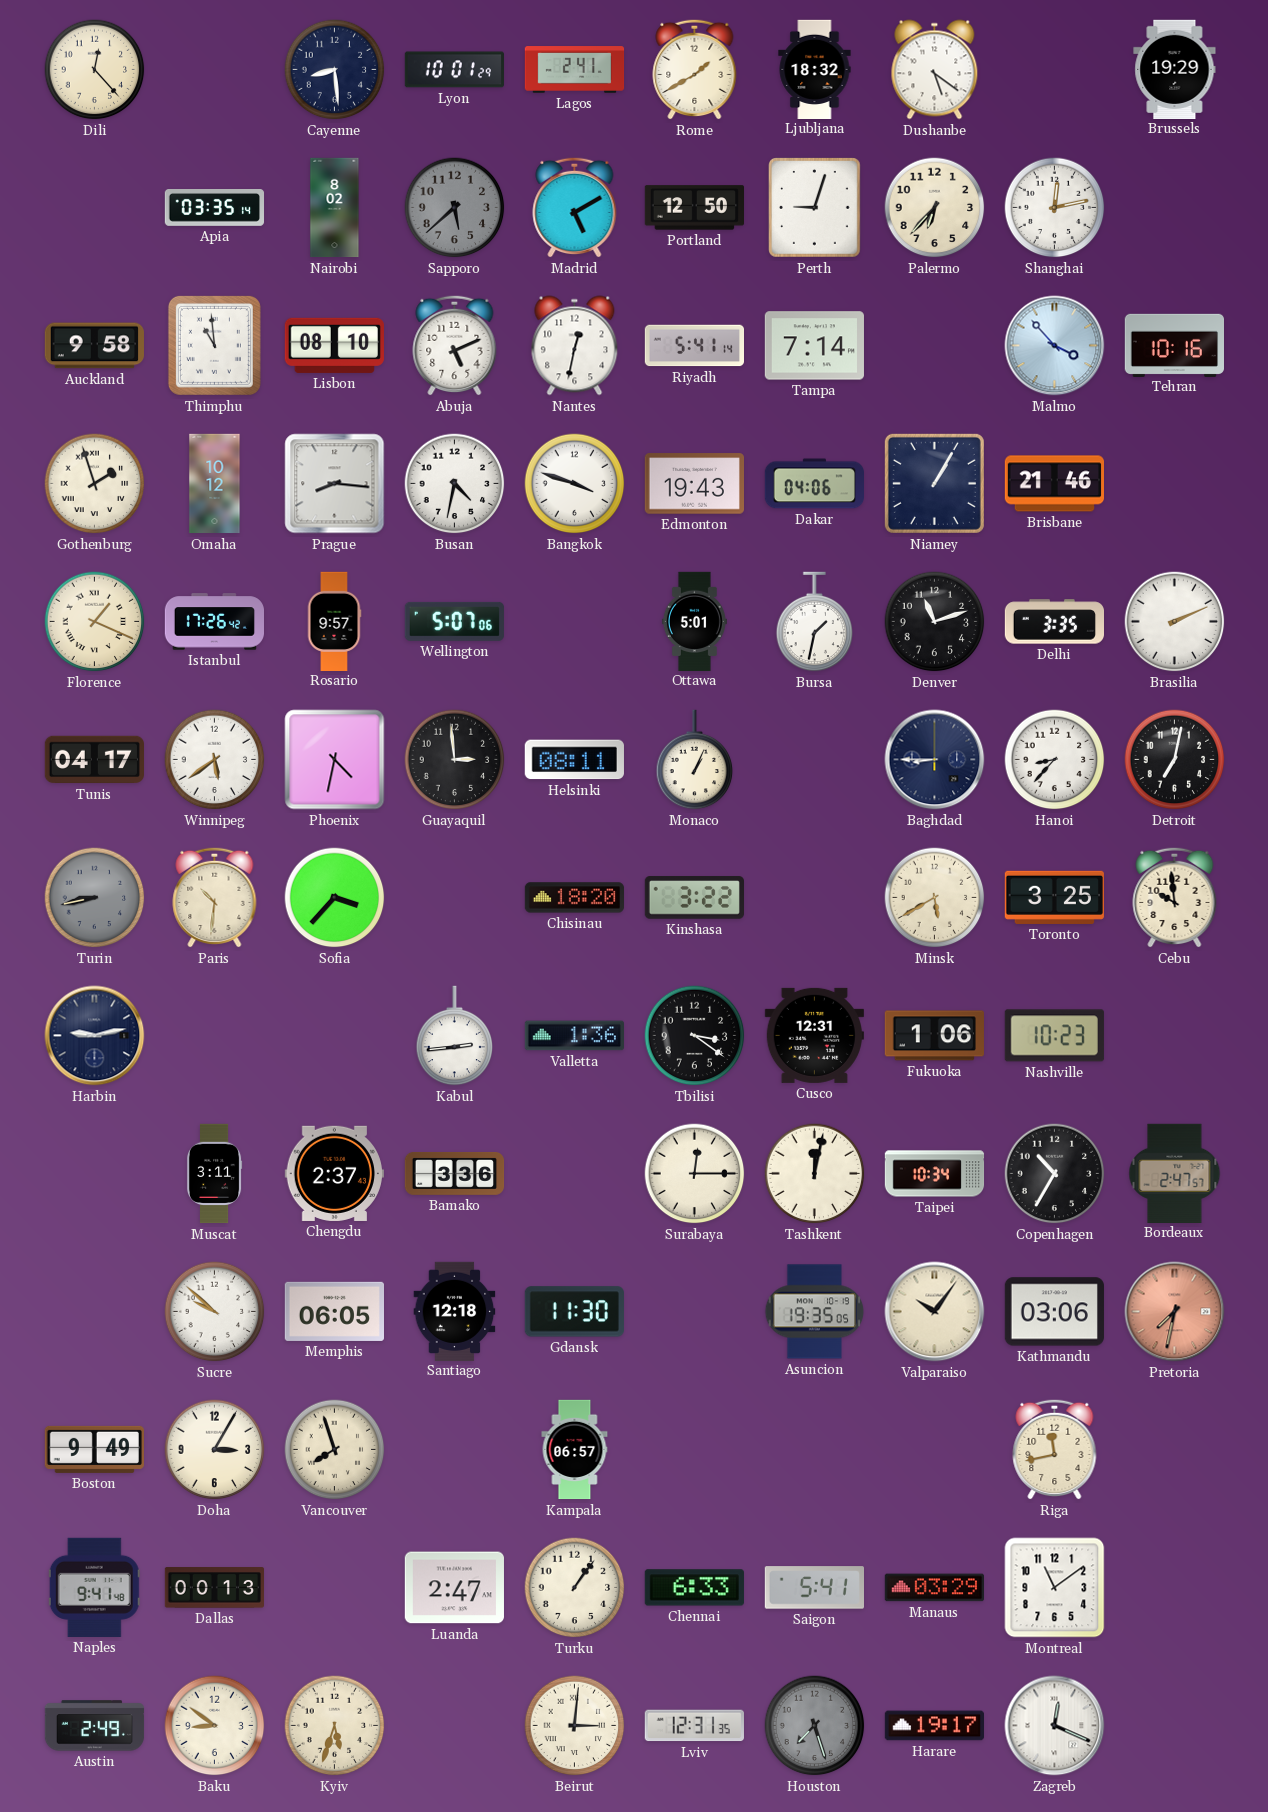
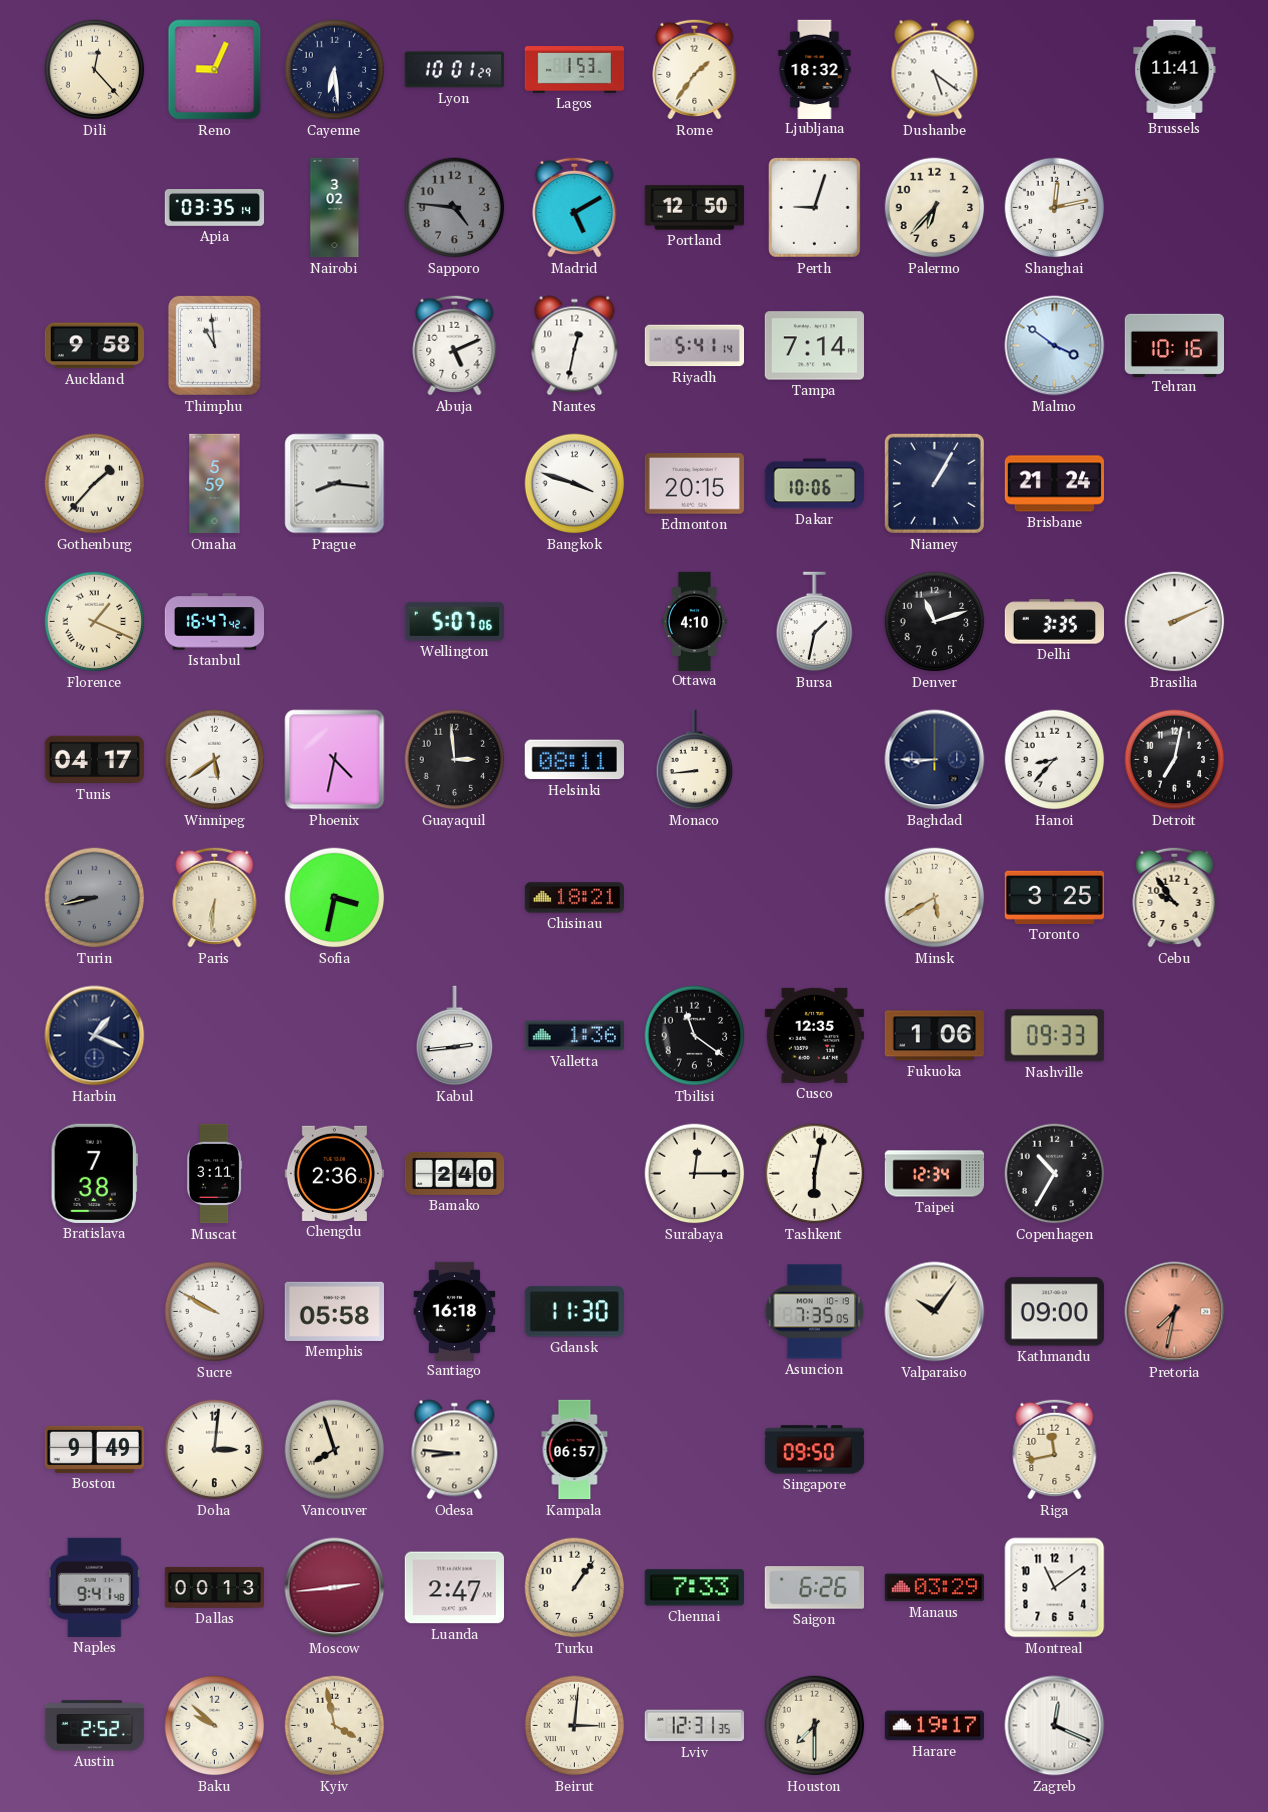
Reno: none -> 9:04
Cayenne: 8:29 -> 6:29
Lagos: 2:41 -> 1:53
Rome: 1:40 -> 1:36
Brussels: 19:29 -> 11:41
Nairobi: 8:02 -> 3:02
Sapporo: 5:38 -> 4:46
Lisbon: 08:10 -> none
Malmo: 3:53 -> 3:51
Gothenburg: 1:57 -> 1:37
Omaha: 10:12 -> 5:59
Busan: 4:32 -> none
Edmonton: 19:43 -> 20:15
Dakar: 04:06 -> 10:06
Brisbane: 21:46 -> 21:24
Istanbul: 17:26 -> 16:47
Rosario: 9:57 -> none
Ottawa: 5:01 -> 4:10
Monaco: 1:04 -> 8:44
Paris: 10:31 -> 6:31
Sofia: 3:37 -> 3:32
Chisinau: 18:20 -> 18:21
Kinshasa: 3:22 -> none
Cebu: 9:59 -> 9:54
Harbin: 9:13 -> 1:19
Tbilisi: 3:21 -> 11:21
Cusco: 12:31 -> 12:35
Nashville: 10:23 -> 09:33
Bratislava: none -> 7:38
Chengdu: 2:37 -> 2:36
Bamako: 3:36 -> 2:40
Tashkent: 12:02 -> 6:02
Taipei: 10:34 -> 12:34
Bordeaux: 2:47 -> none
Sucre: 9:52 -> 9:50
Memphis: 06:05 -> 05:58
Santiago: 12:18 -> 16:18
Asuncion: 19:35 -> 7:35
Kathmandu: 03:06 -> 09:00
Doha: 3:05 -> 3:01
Odesa: none -> 8:46
Singapore: none -> 09:50
Moscow: none -> 2:44
Chennai: 6:33 -> 7:33
Saigon: 5:41 -> 6:26
Austin: 2:49 -> 2:52
Baku: 8:51 -> 9:52
Kyiv: 5:33 -> 3:58
Houston: 7:27 -> 7:30
Houston dial: grey -> cream
